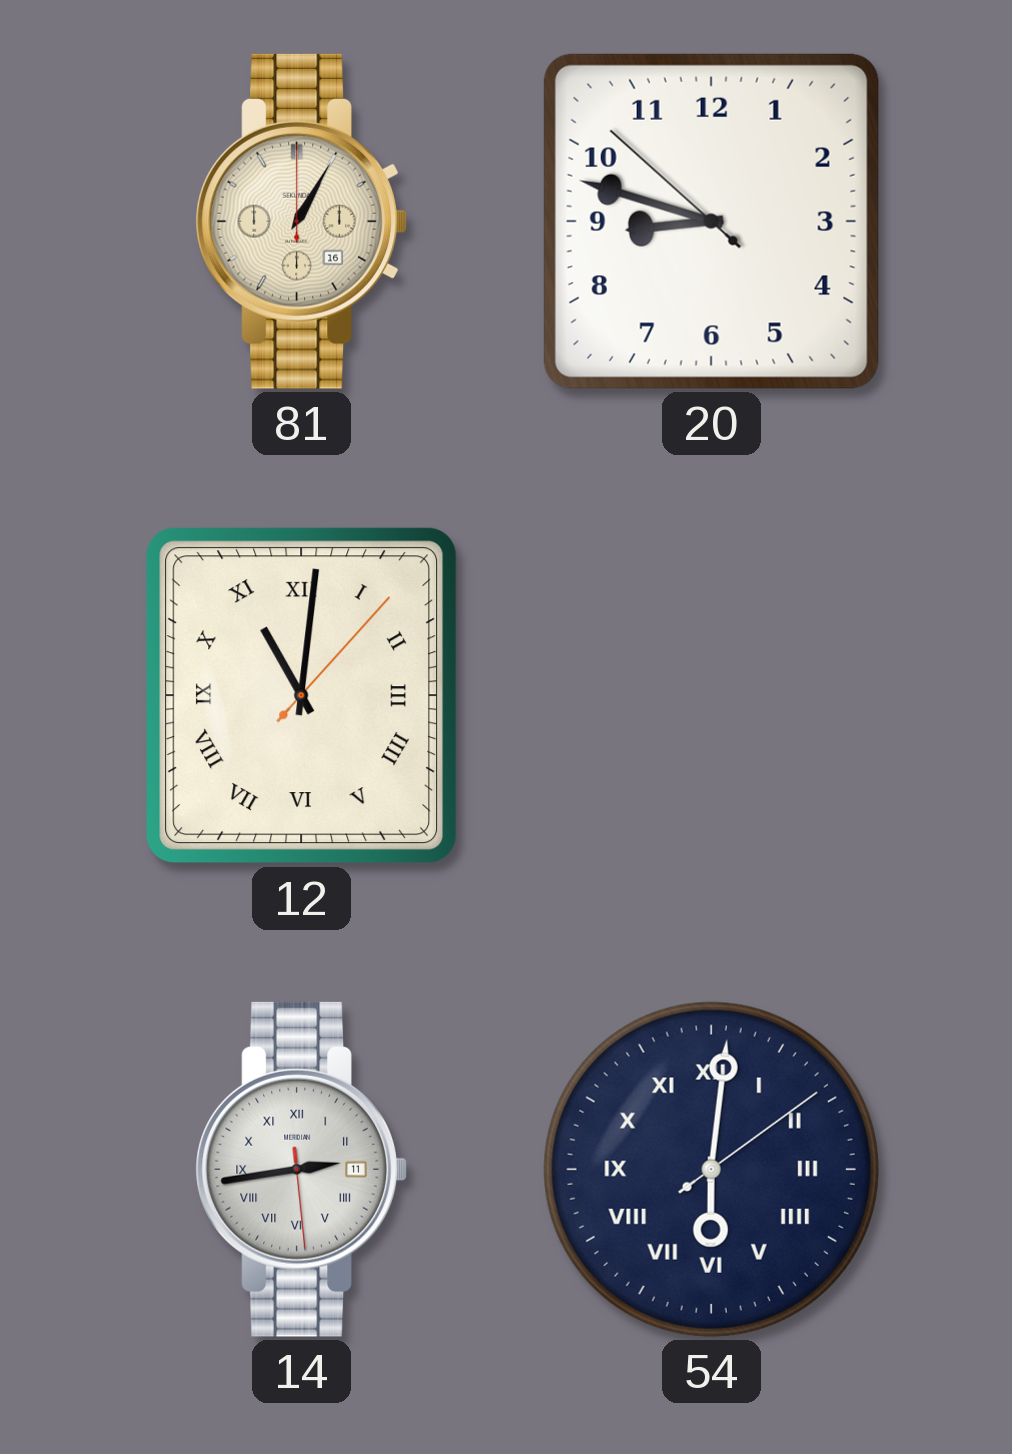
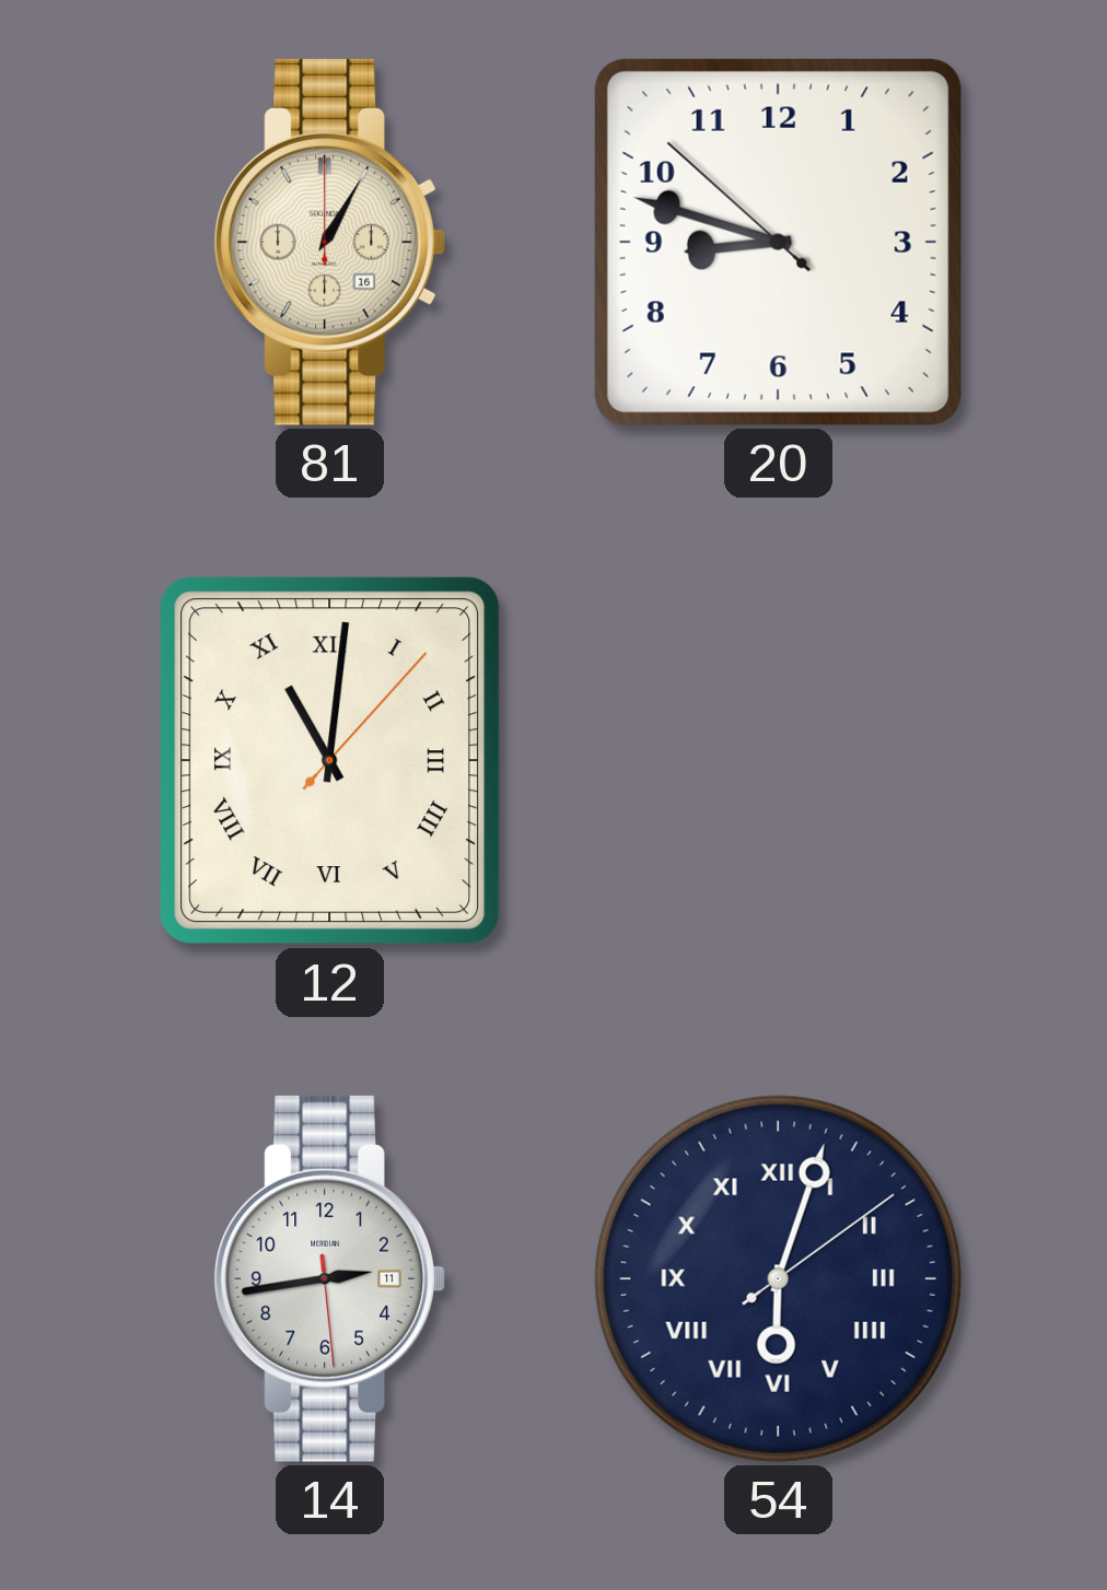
14 numerals: Roman -> Arabic
54: 6:01 -> 6:03
